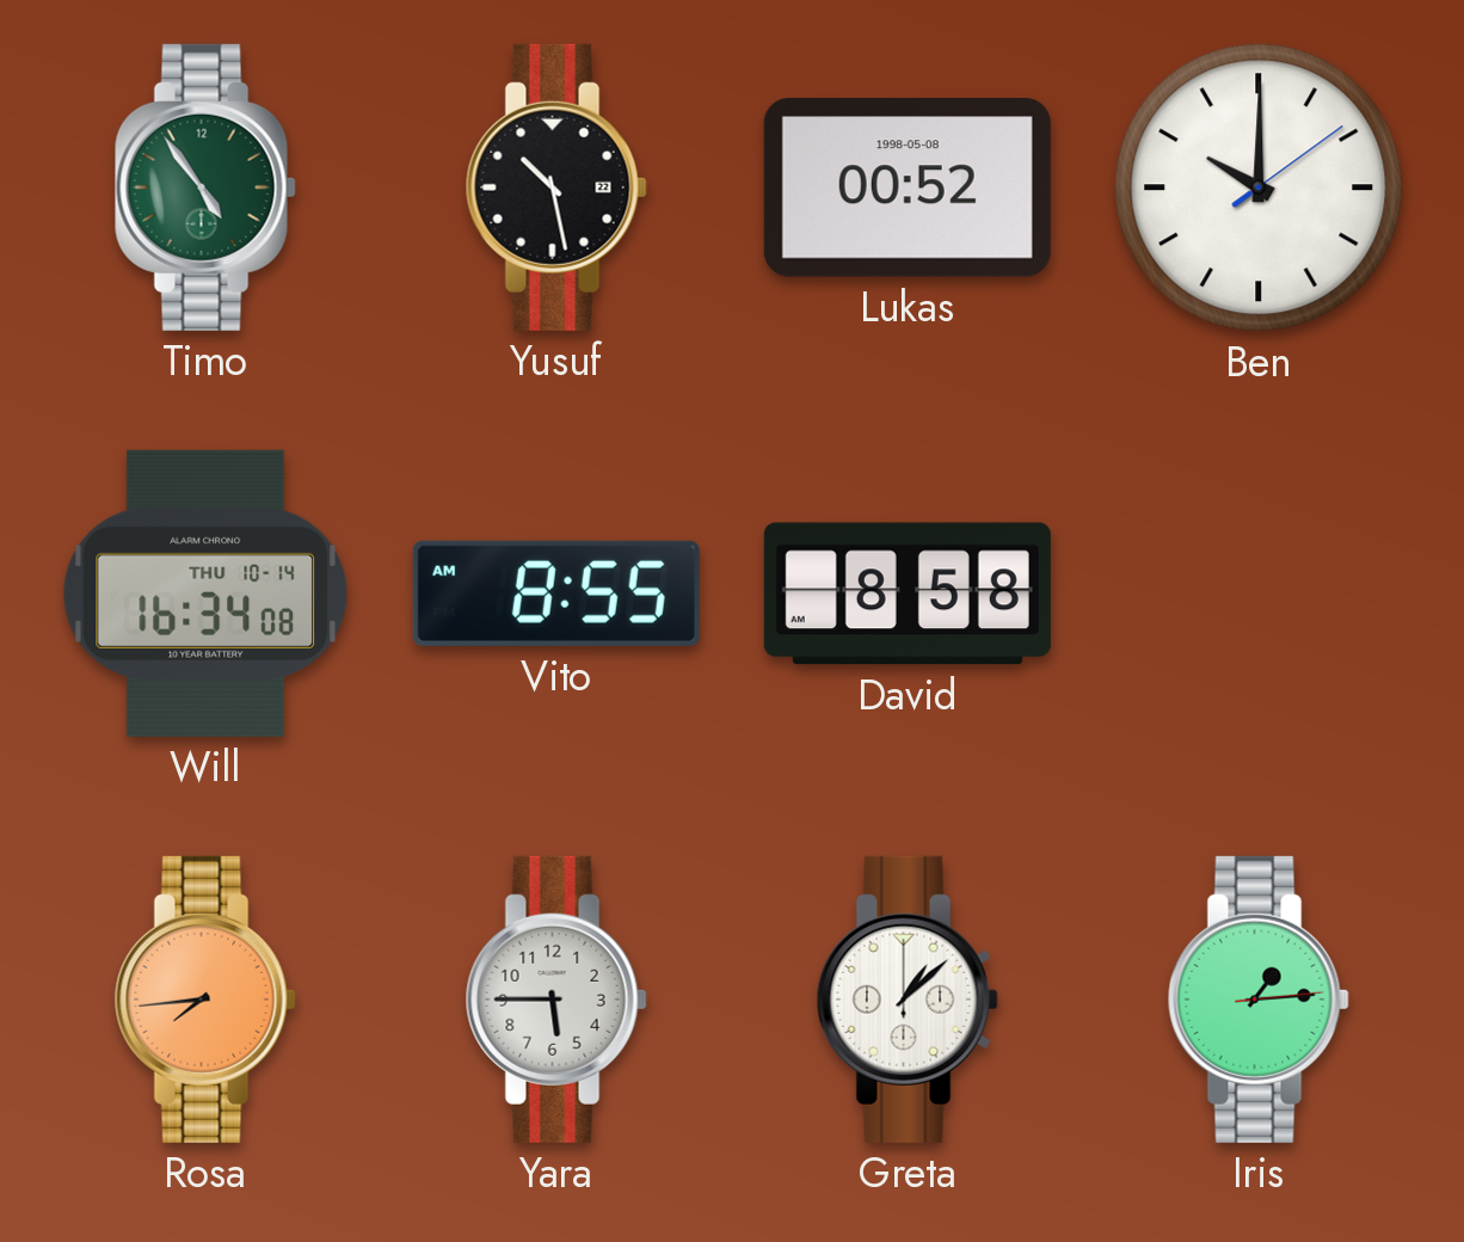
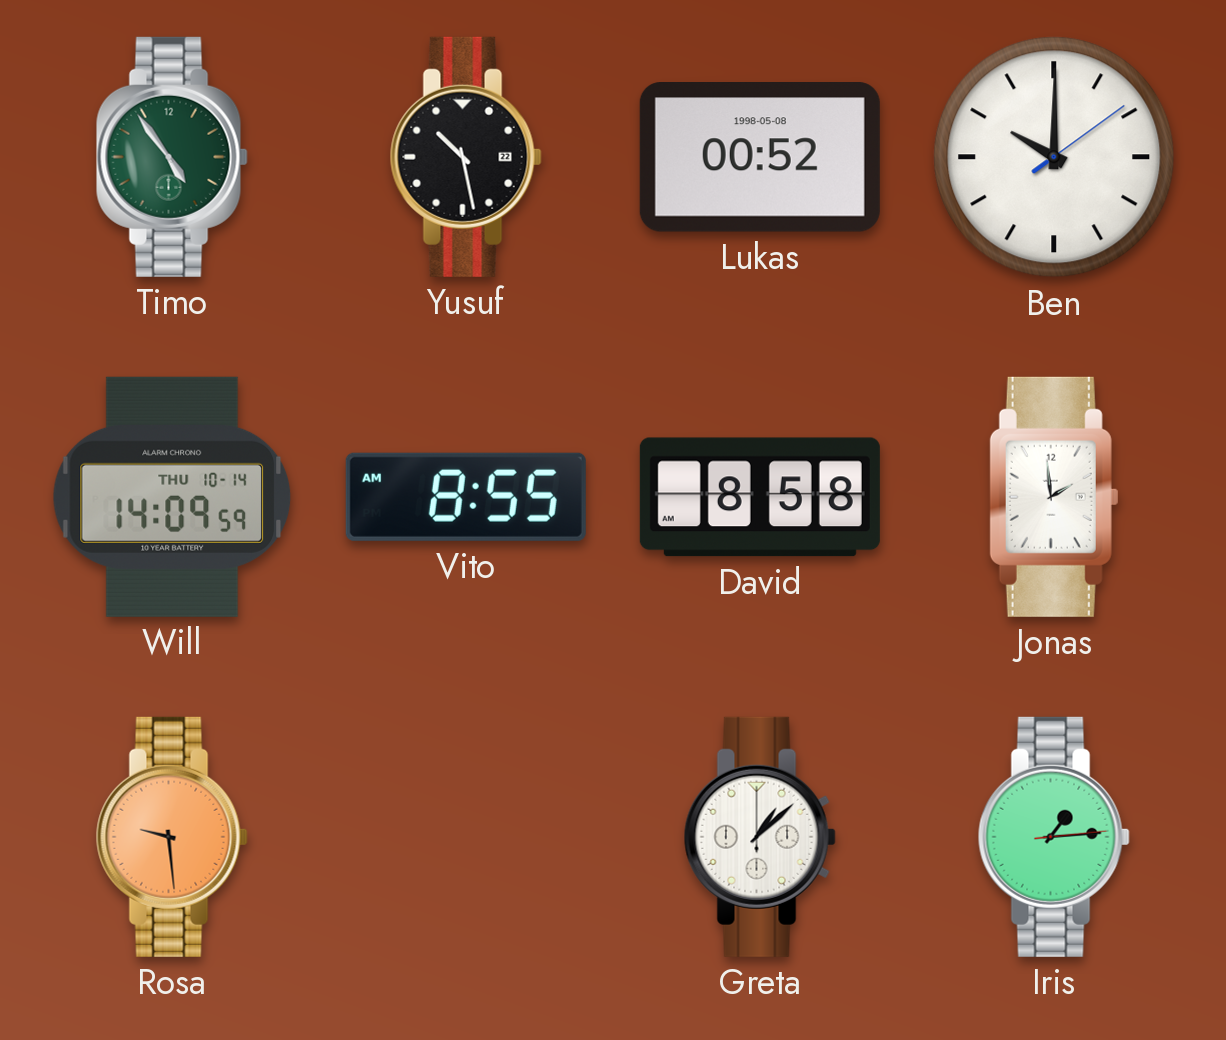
Will: 16:34 -> 14:09
Jonas: none -> 1:59
Rosa: 7:44 -> 9:29
Yara: 5:45 -> none
